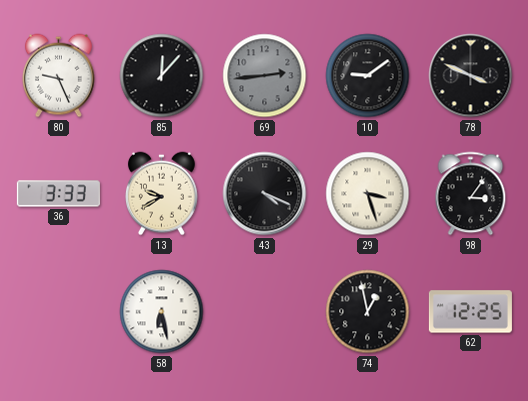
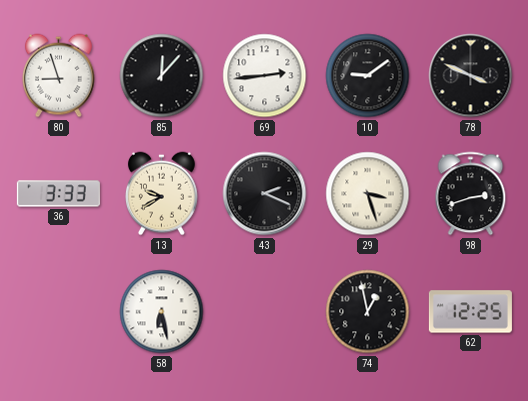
80: 9:26 -> 8:57
69 dial: grey -> white
43: 4:19 -> 2:19
98: 3:06 -> 2:42
